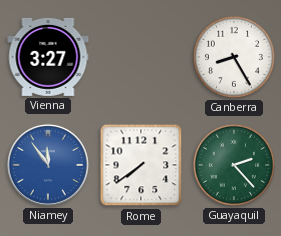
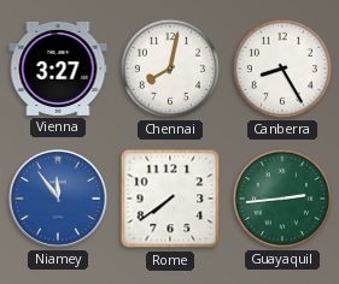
Chennai: none -> 8:02
Guayaquil: 2:23 -> 2:44
